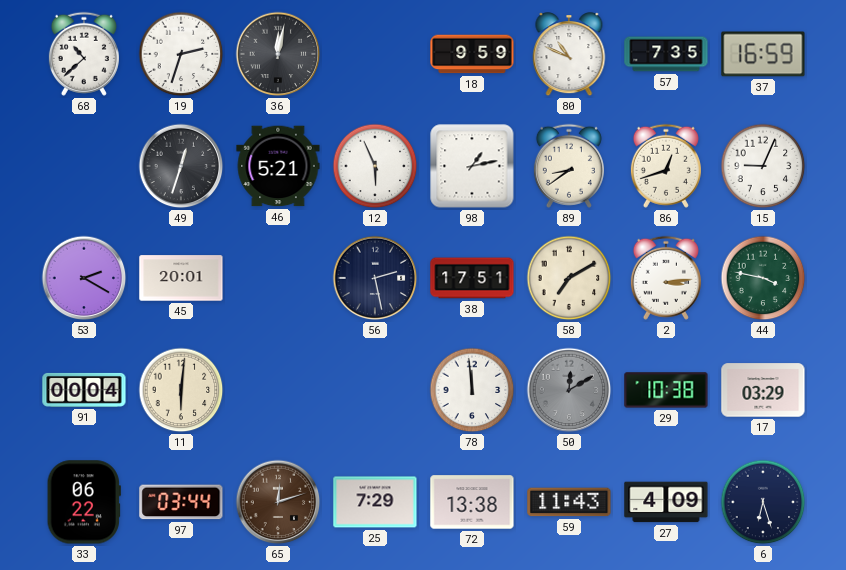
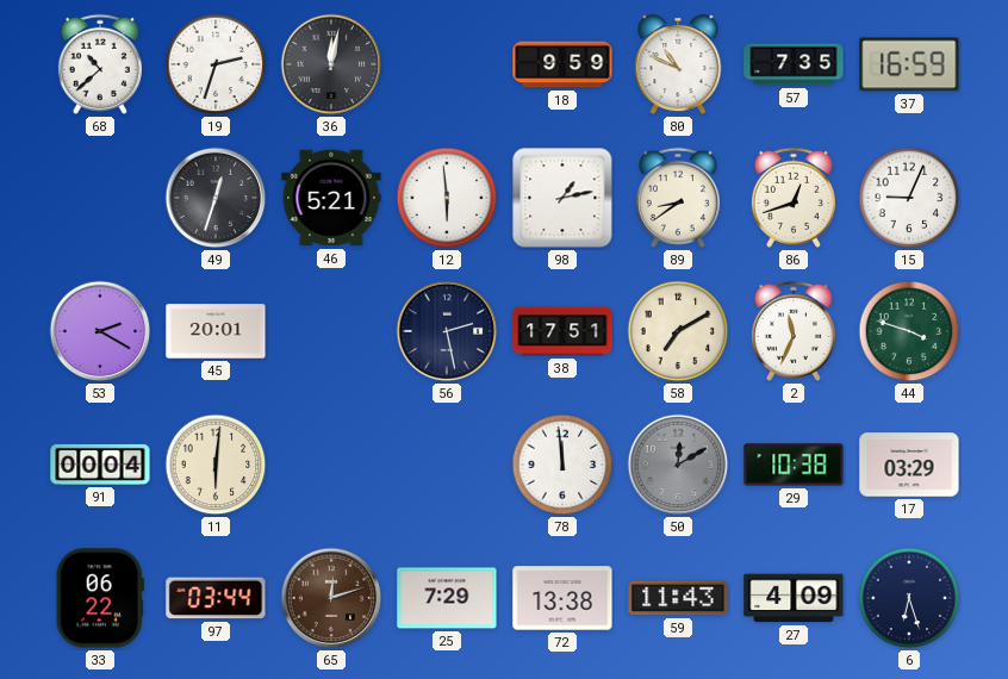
12: 5:56 -> 5:59
2: 3:14 -> 11:34
44: 3:47 -> 3:48
